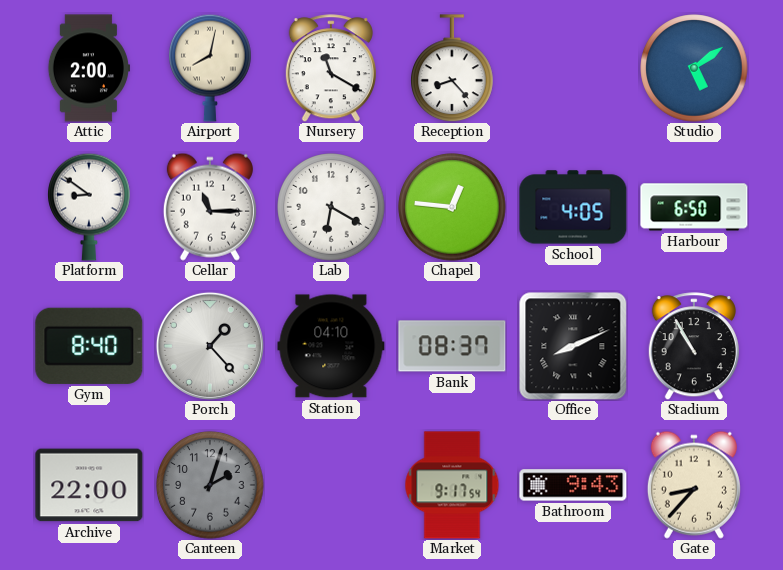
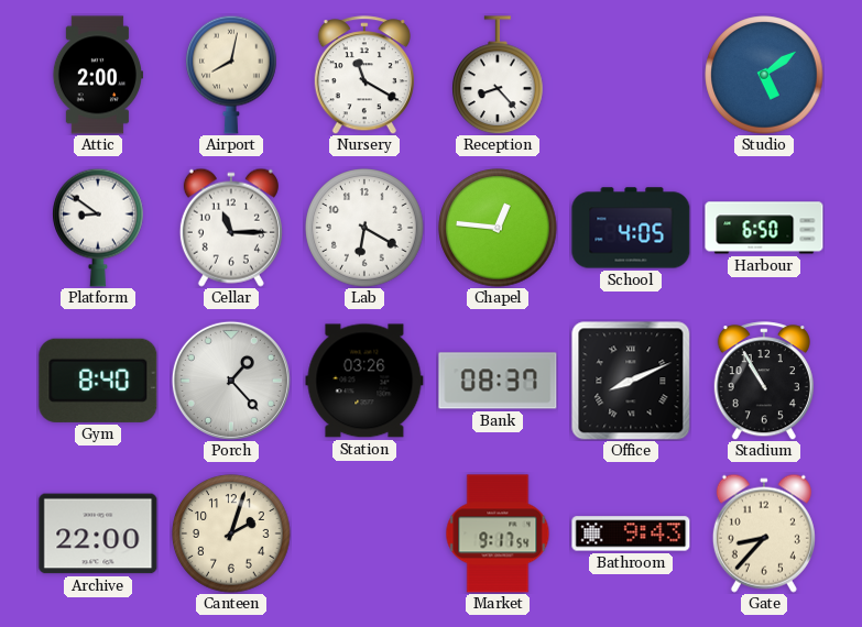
Station: 04:10 -> 03:26
Canteen dial: grey -> cream
